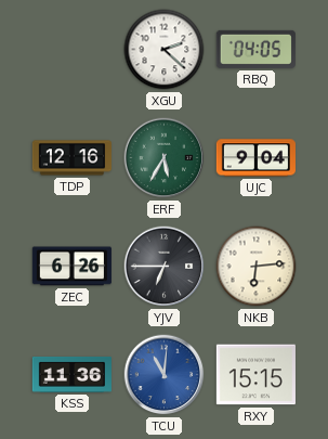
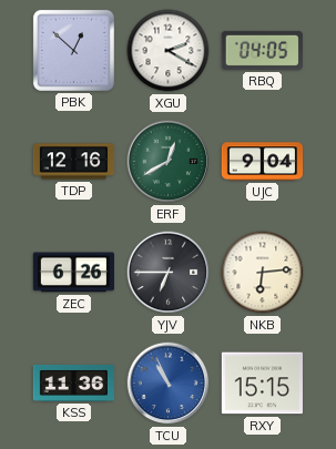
PBK: none -> 12:52
XGU: 2:22 -> 2:20
ERF: 5:35 -> 12:40
TCU: 11:01 -> 10:56
